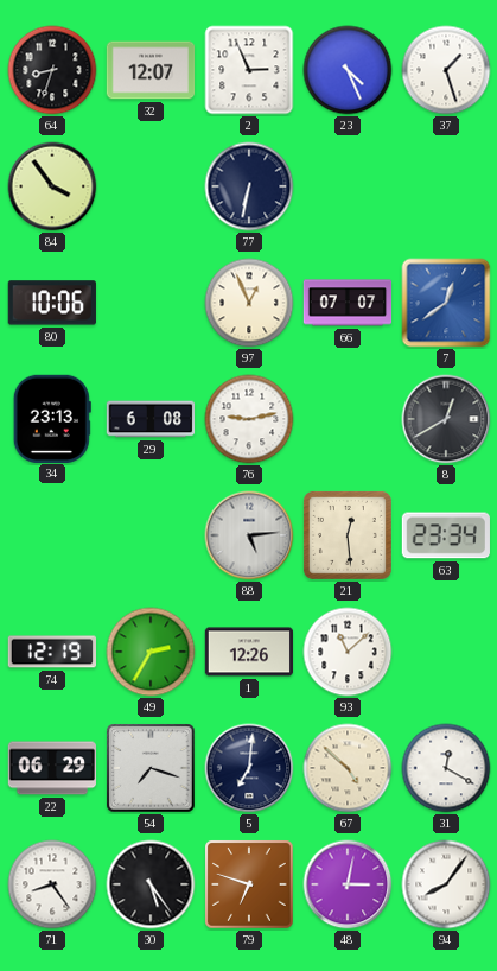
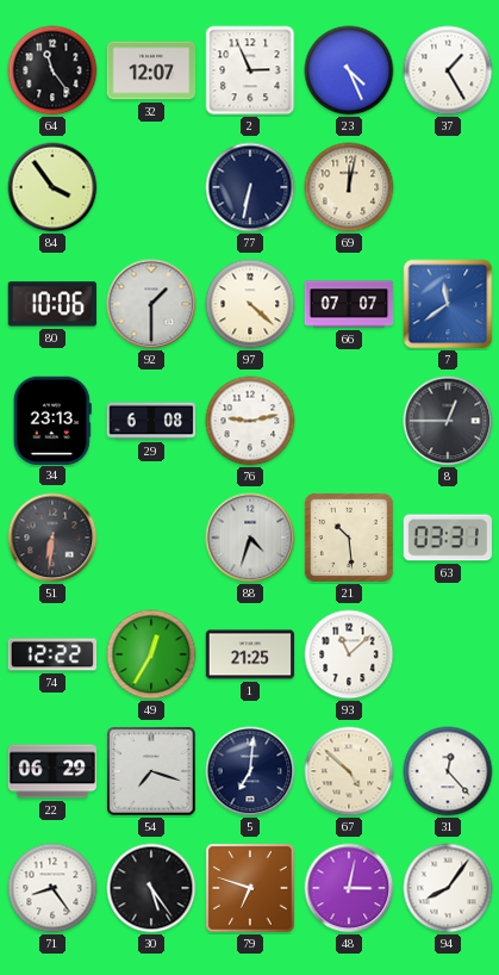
64: 8:33 -> 11:24
37: 1:27 -> 1:25
69: none -> 12:02
92: none -> 1:30
97: 12:56 -> 4:22
7: 12:39 -> 11:39
8: 12:40 -> 12:45
51: none -> 6:31
88: 5:14 -> 4:33
21: 12:29 -> 10:29
63: 23:34 -> 03:31
74: 12:19 -> 12:22
49: 2:35 -> 12:35
1: 12:26 -> 21:25
31: 12:20 -> 12:23
